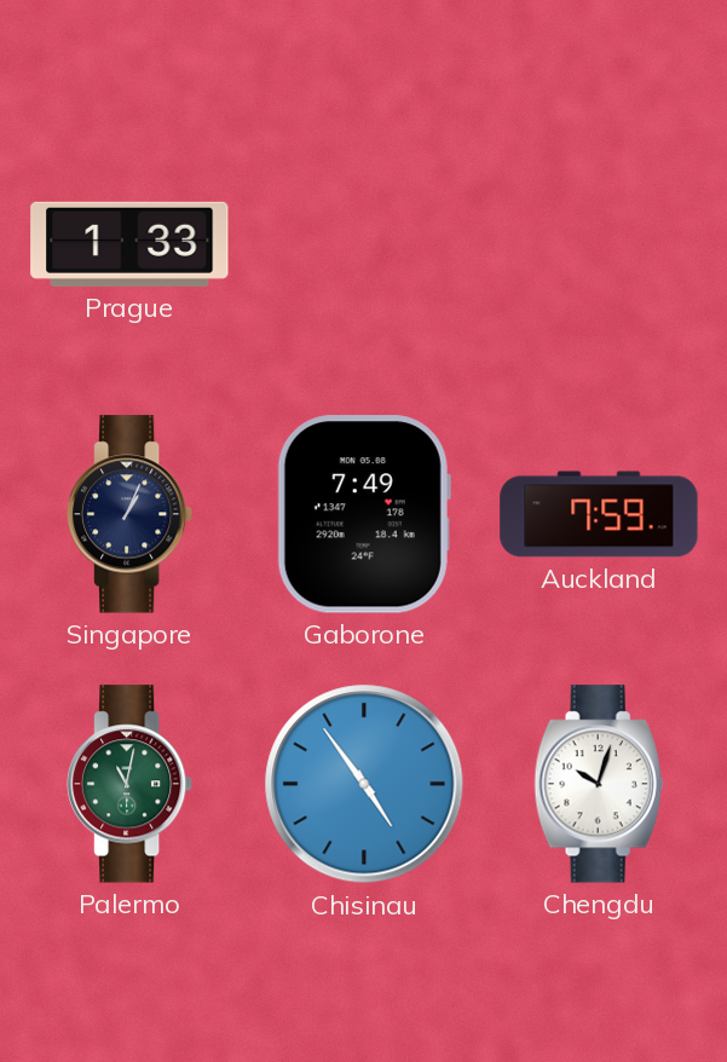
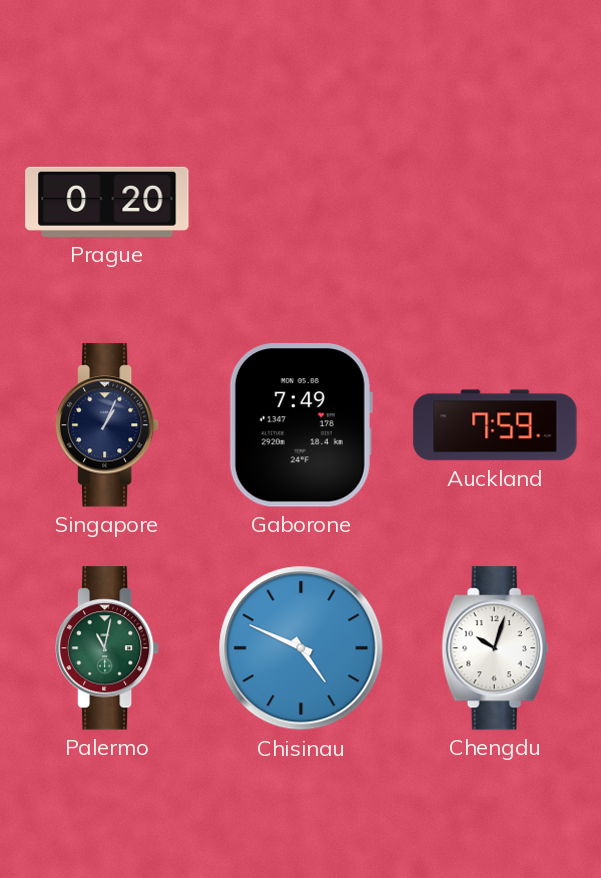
Prague: 1:33 -> 0:20
Chisinau: 4:54 -> 4:49
